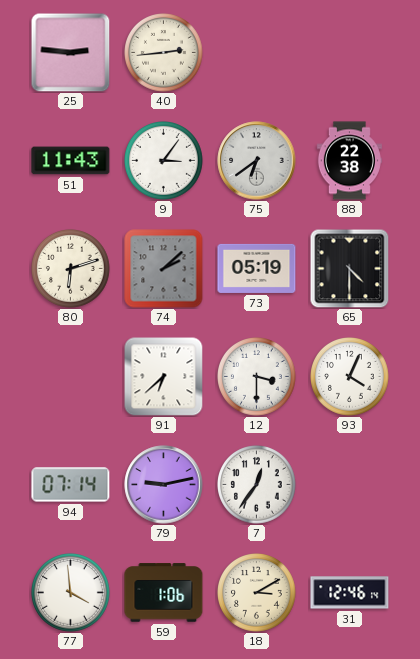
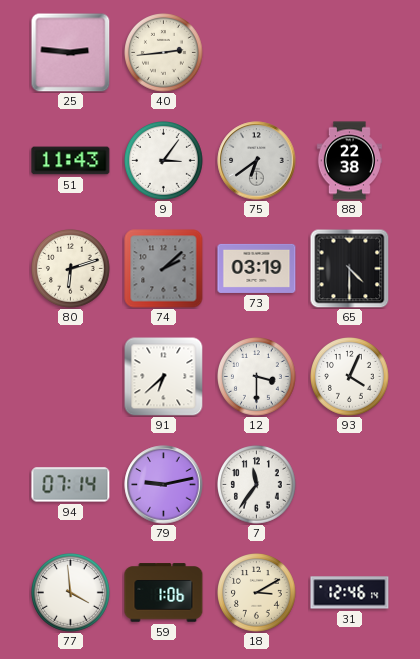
73: 05:19 -> 03:19
7: 12:36 -> 11:36
